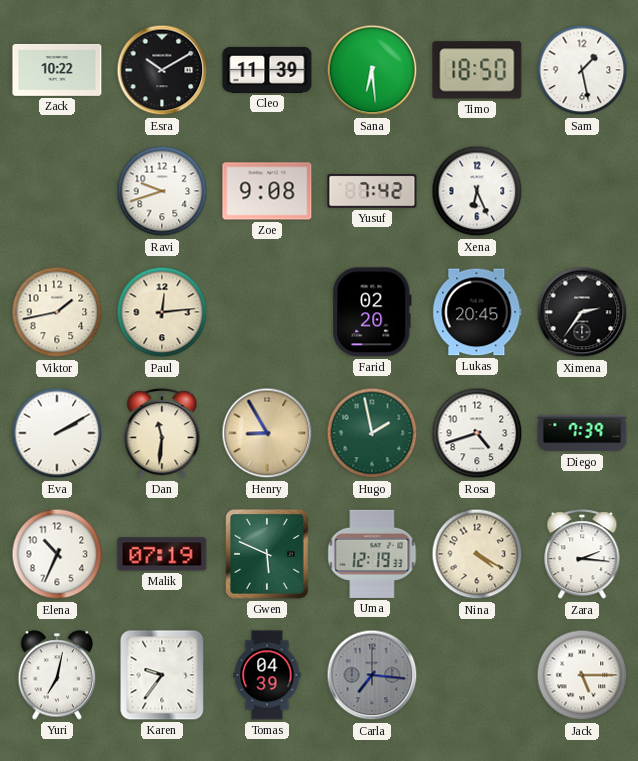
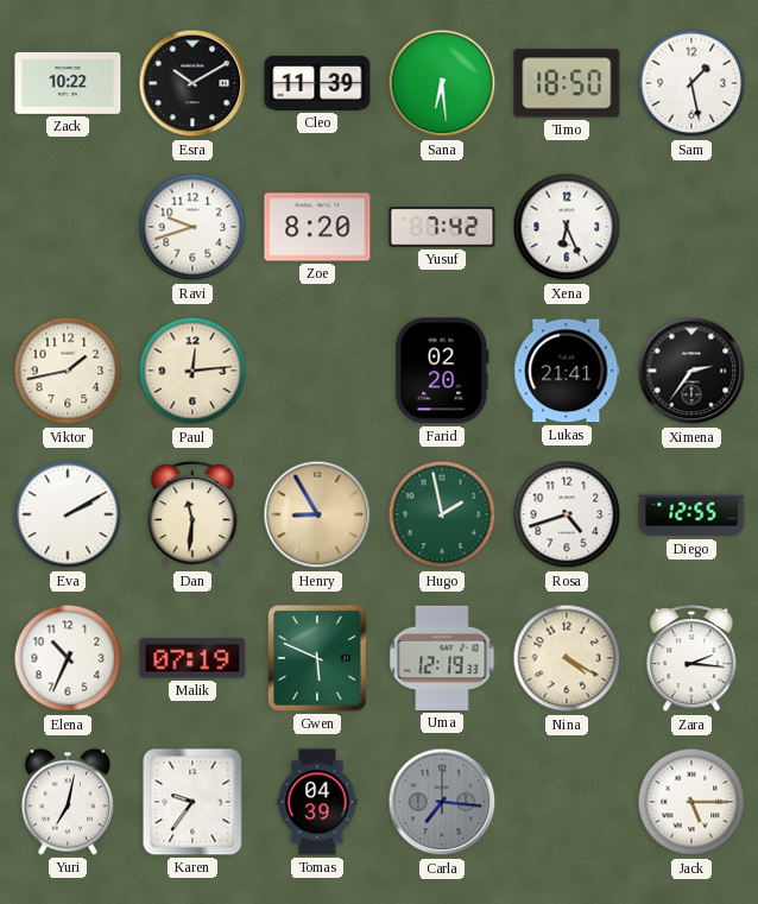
Zoe: 9:08 -> 8:20
Lukas: 20:45 -> 21:41
Diego: 7:39 -> 12:55
